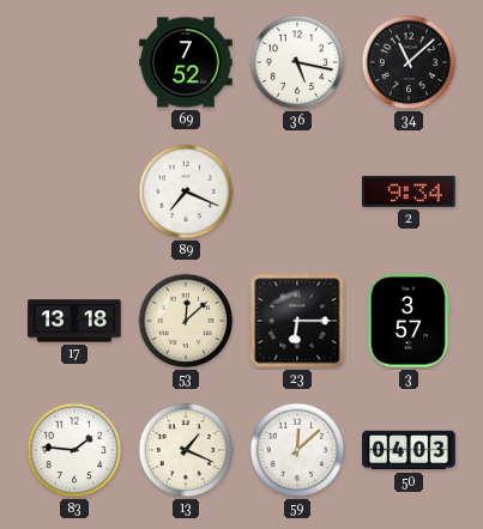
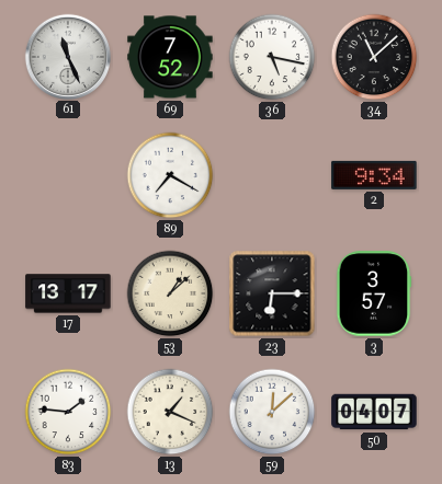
61: none -> 11:26
89: 7:19 -> 7:20
17: 13:18 -> 13:17
53: 12:08 -> 1:08
50: 04:03 -> 04:07
